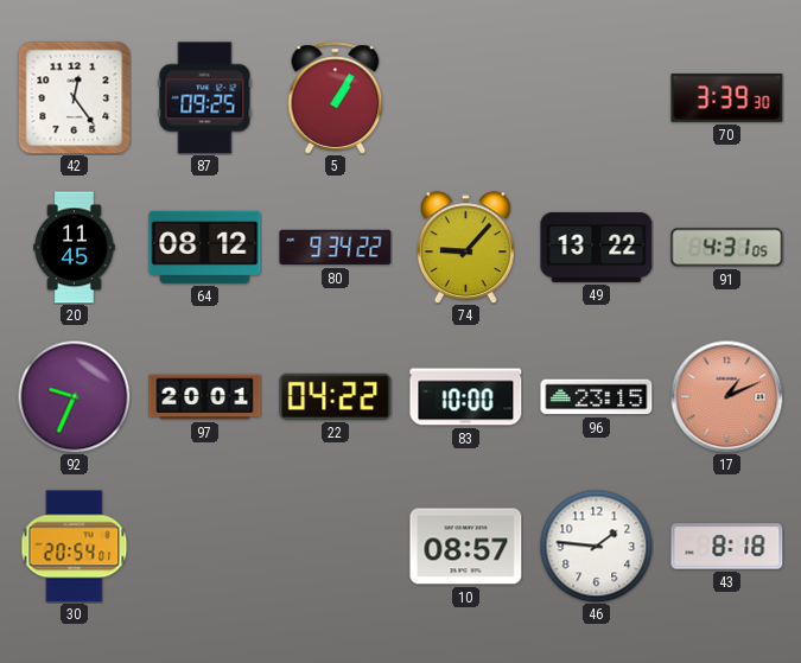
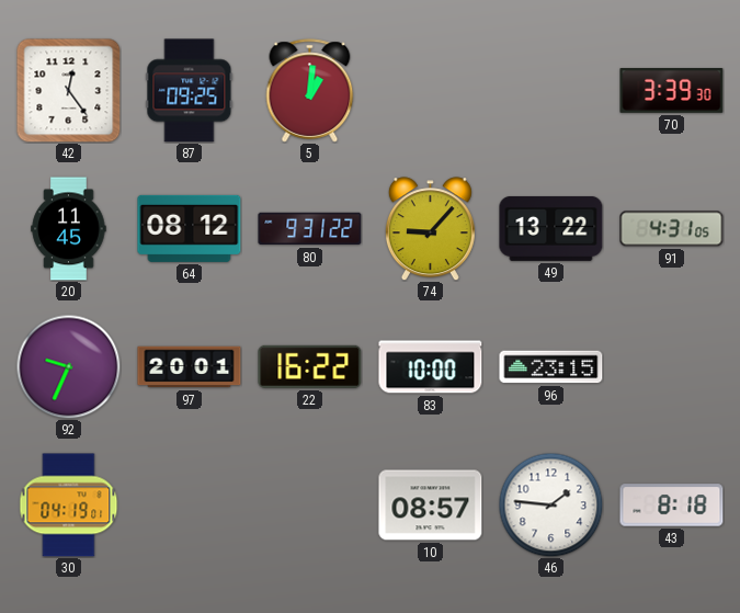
5: 1:05 -> 1:01
80: 9:34 -> 9:31
22: 04:22 -> 16:22
17: 1:11 -> none
30: 20:54 -> 04:19
